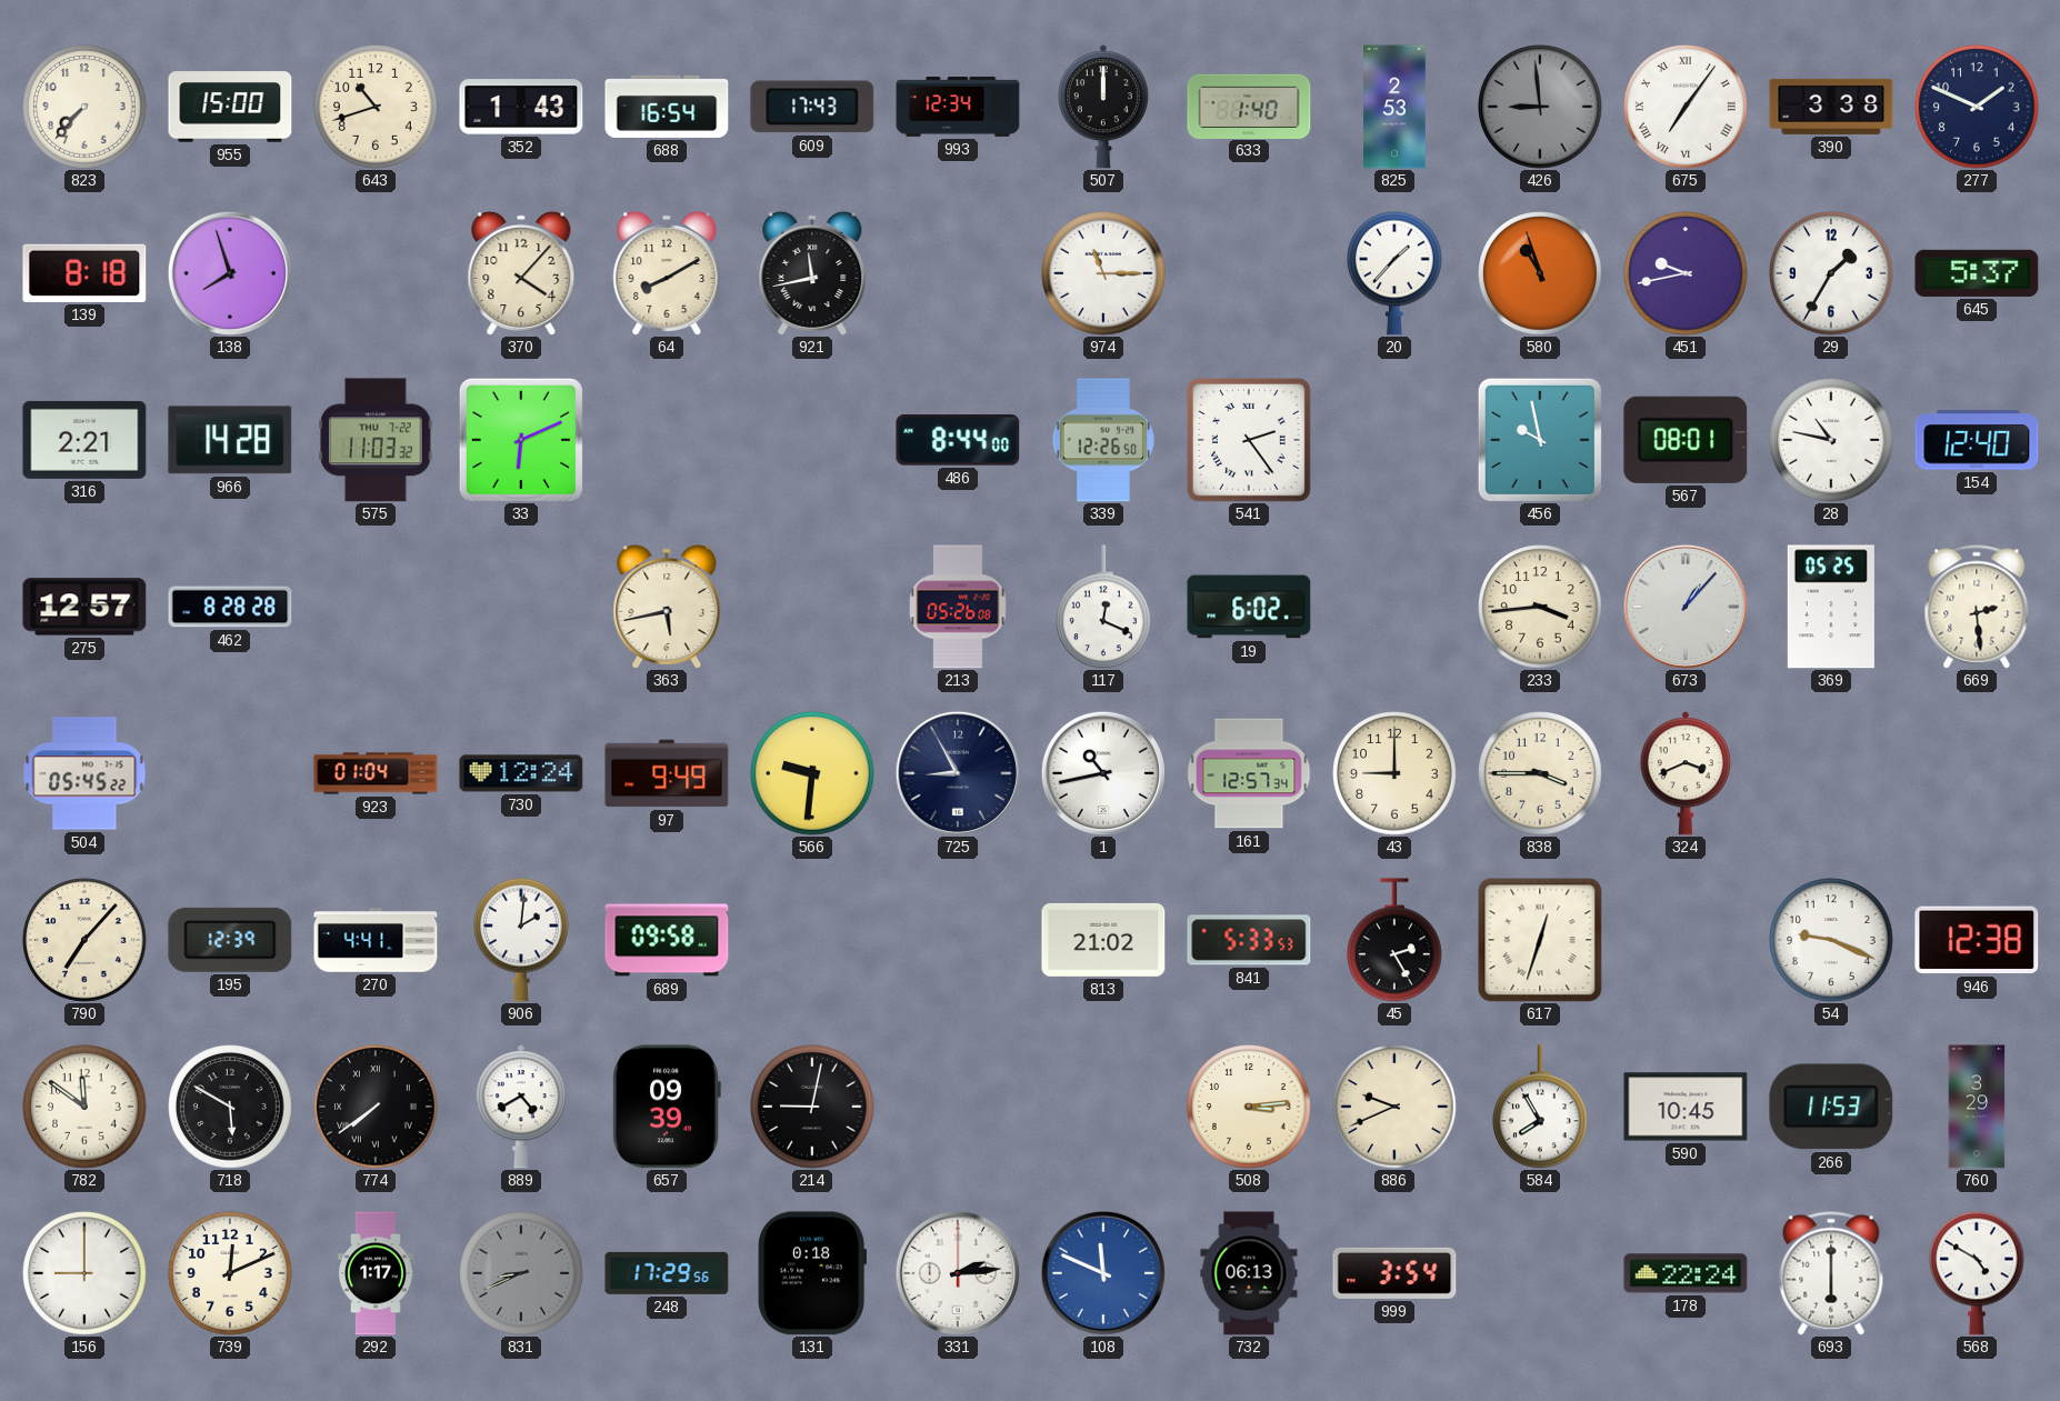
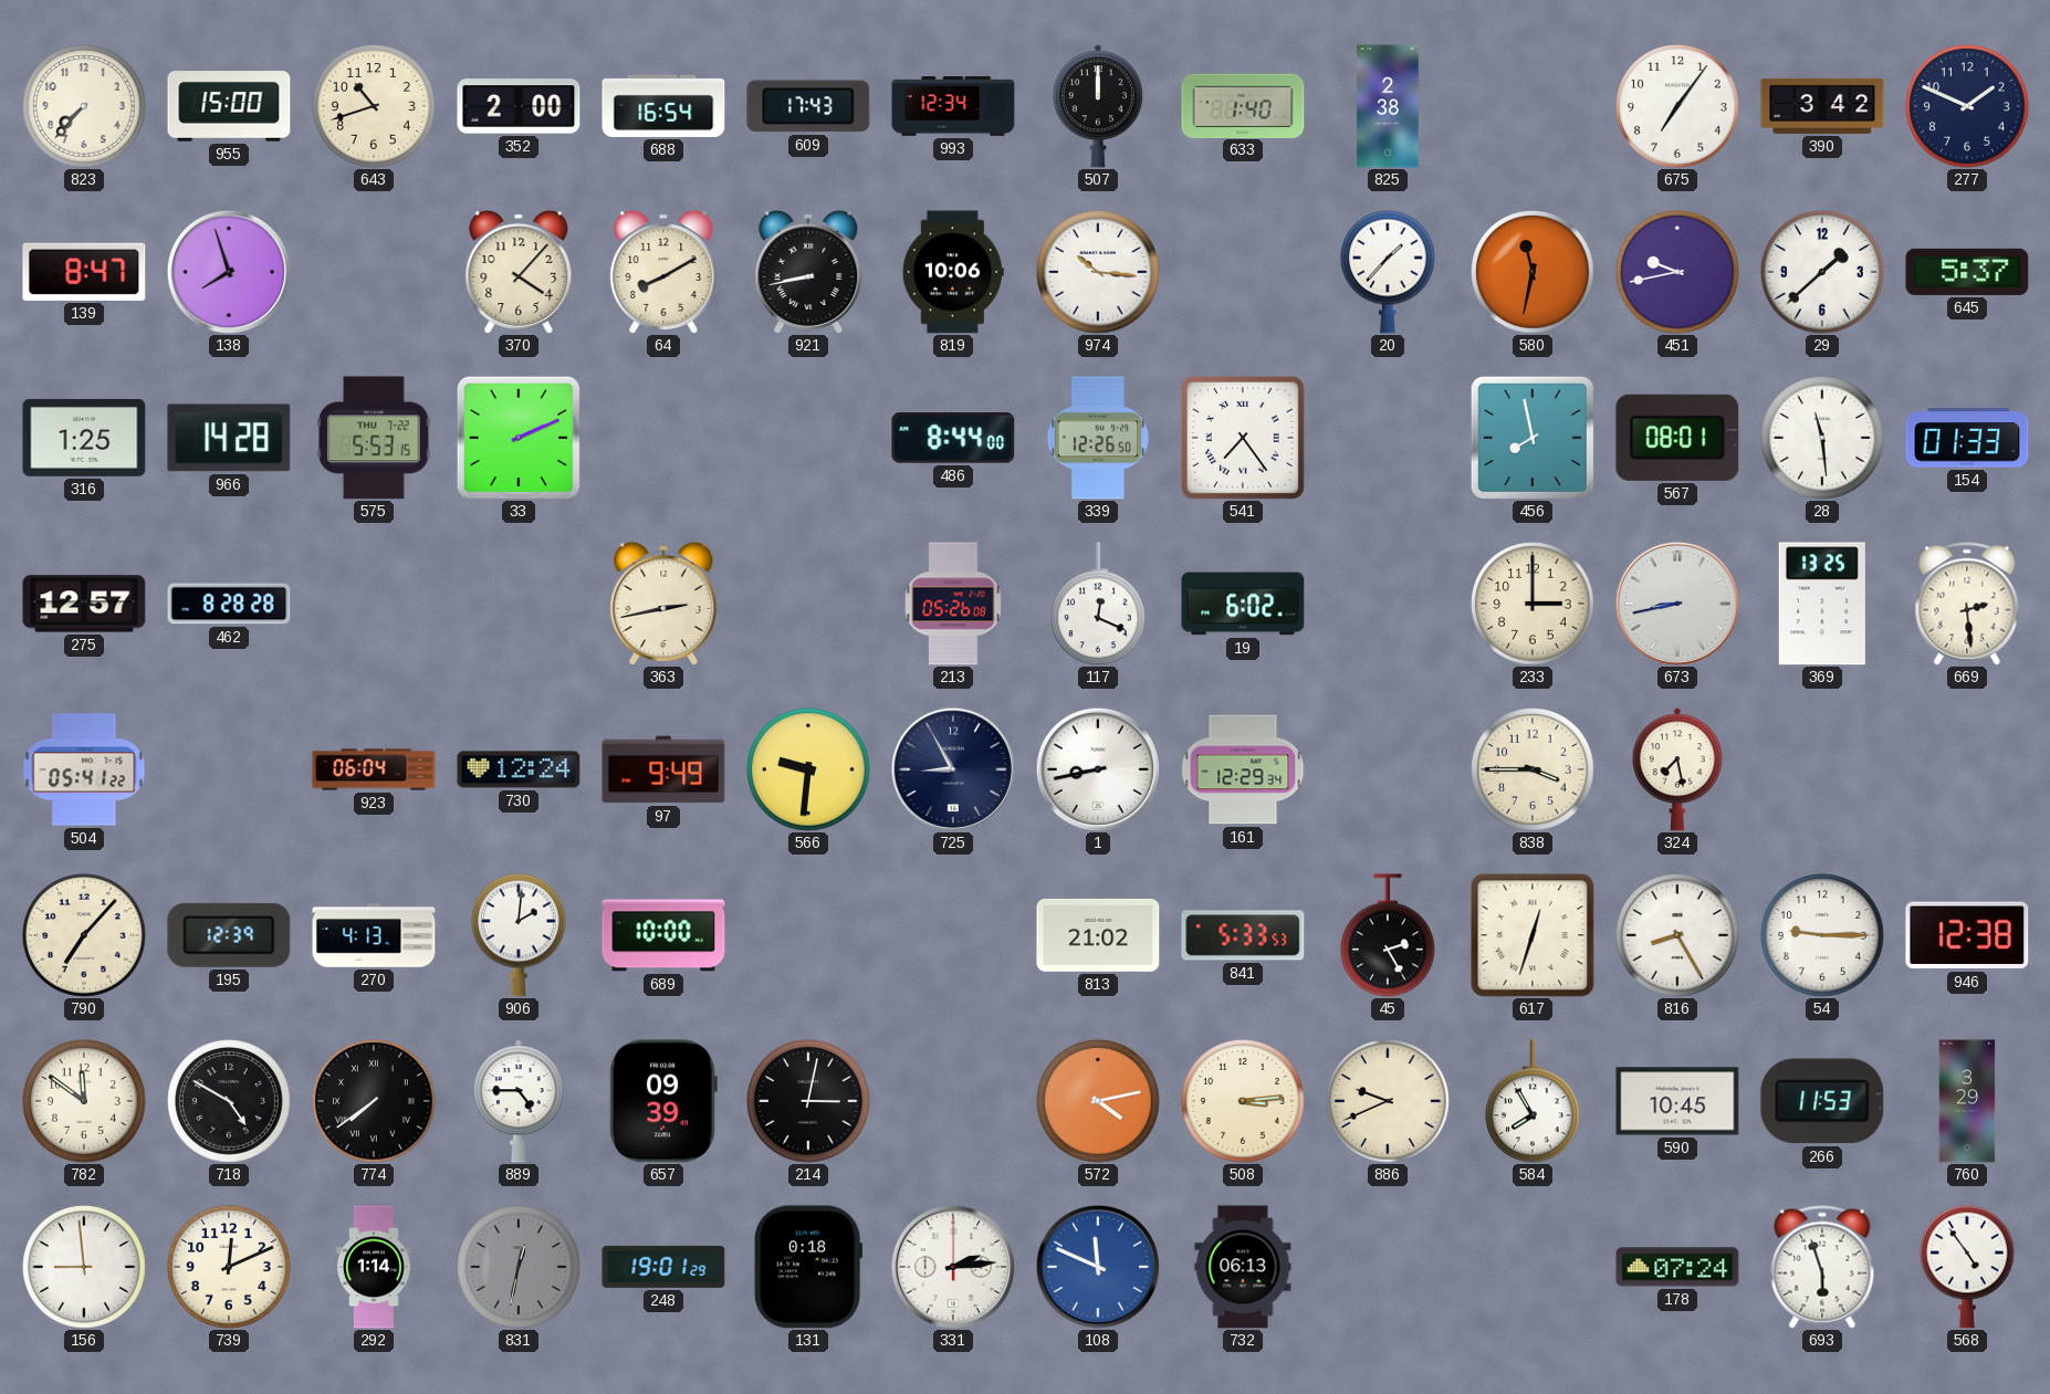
352: 1:43 -> 2:00
825: 2:53 -> 2:38
426: 8:59 -> none
675 numerals: Roman -> Arabic
390: 3:38 -> 3:42
139: 8:18 -> 8:47
921: 11:43 -> 8:43
819: none -> 10:06
974: 11:15 -> 10:16
580: 10:57 -> 11:32
29: 1:35 -> 1:38
316: 2:21 -> 1:25
575: 11:03 -> 5:53
33: 6:11 -> 2:11
541: 2:24 -> 7:24
456: 9:58 -> 7:58
28: 10:47 -> 11:29
154: 12:40 -> 01:33
363: 5:43 -> 2:43
233: 3:44 -> 3:00
673: 1:07 -> 8:43
369: 05:25 -> 13:25
504: 05:45 -> 05:41
923: 01:04 -> 06:04
1: 10:43 -> 8:43
161: 12:57 -> 12:29
43: 9:00 -> none
324: 3:41 -> 7:28
270: 4:41 -> 4:13
689: 09:58 -> 10:00
816: none -> 8:25
54: 9:19 -> 9:15
718: 5:50 -> 4:50
889: 4:40 -> 4:45
214: 9:02 -> 3:02
572: none -> 4:13
156: 9:00 -> 8:59
292: 1:17 -> 1:14
831: 8:41 -> 12:32
248: 17:29 -> 19:01
999: 3:54 -> none
178: 22:24 -> 07:24
693: 6:00 -> 5:57
568: 4:50 -> 4:54
